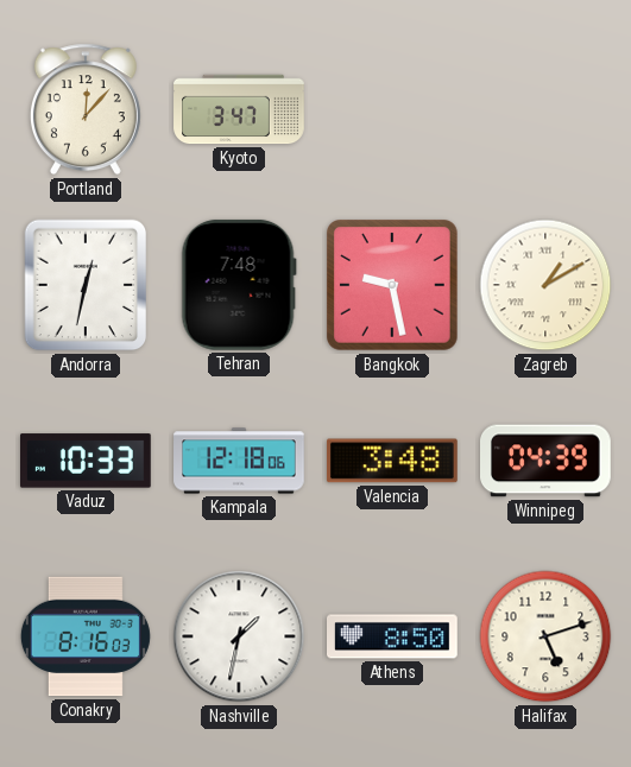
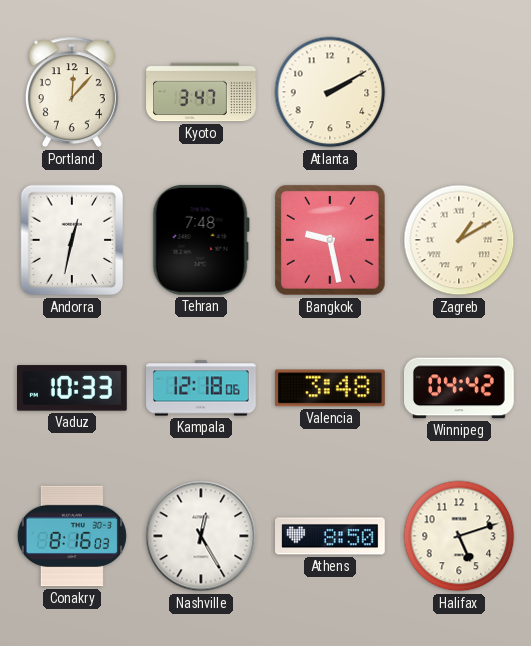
Atlanta: none -> 2:10
Winnipeg: 04:39 -> 04:42
Nashville: 1:32 -> 12:25
